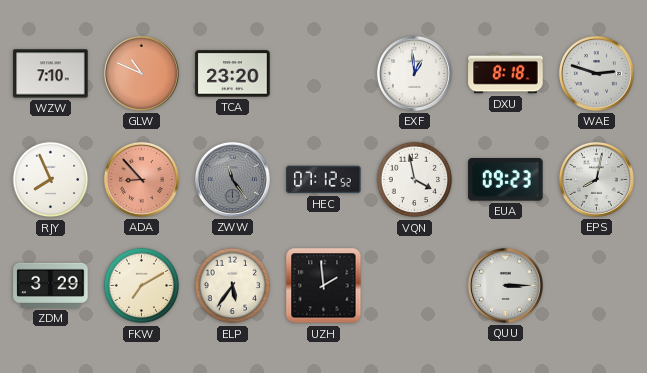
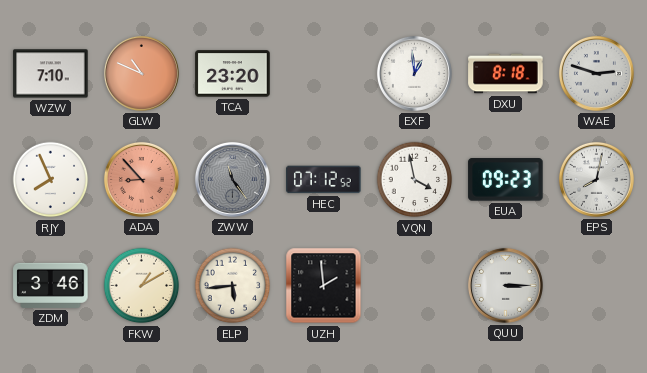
ZDM: 3:29 -> 3:46
FKW: 7:10 -> 1:10
ELP: 5:36 -> 5:44
